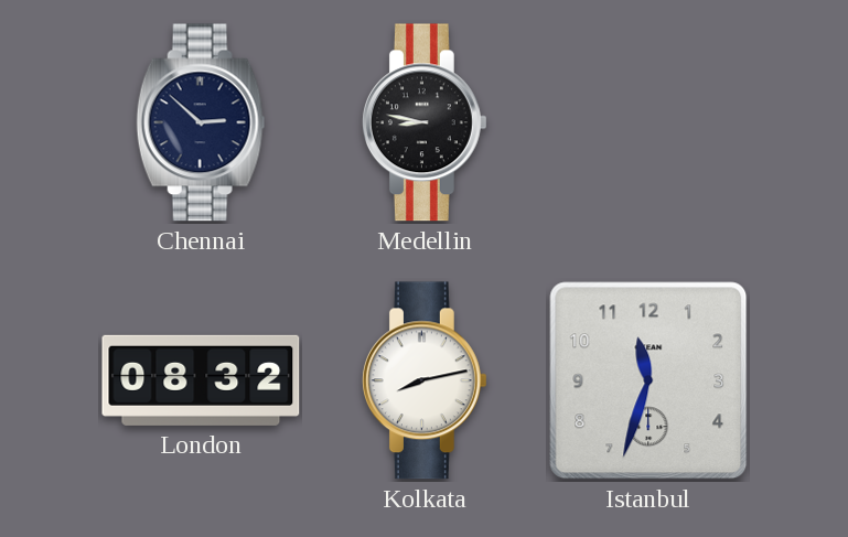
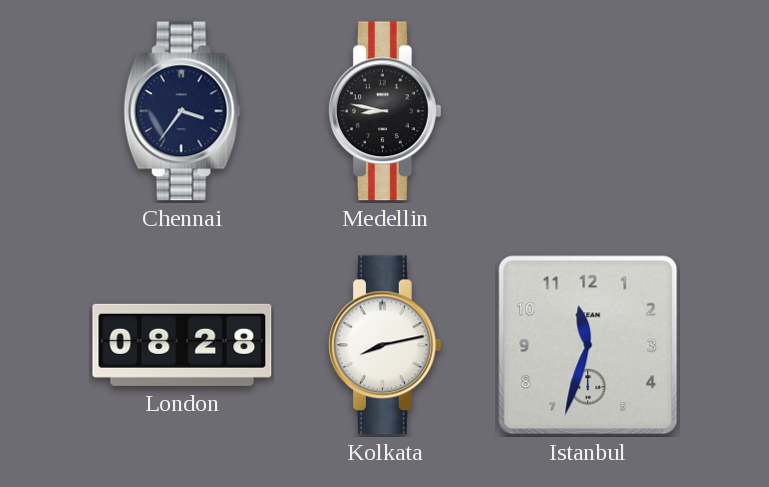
Chennai: 2:52 -> 3:36
London: 08:32 -> 08:28
